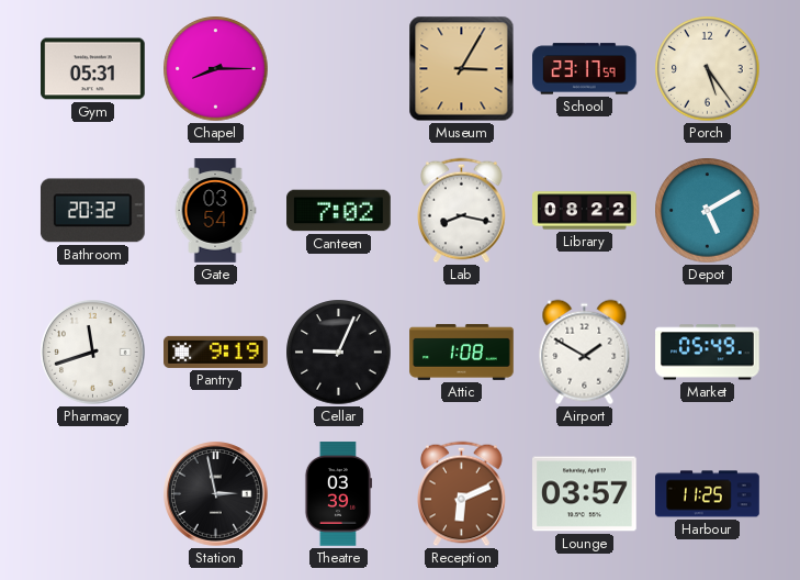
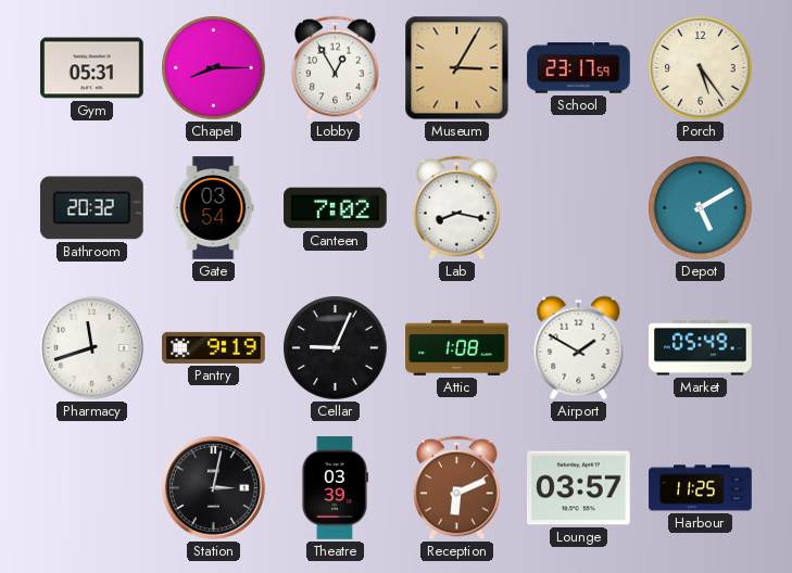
Lobby: none -> 12:55
Library: 08:22 -> none
Station: 2:58 -> 3:02
